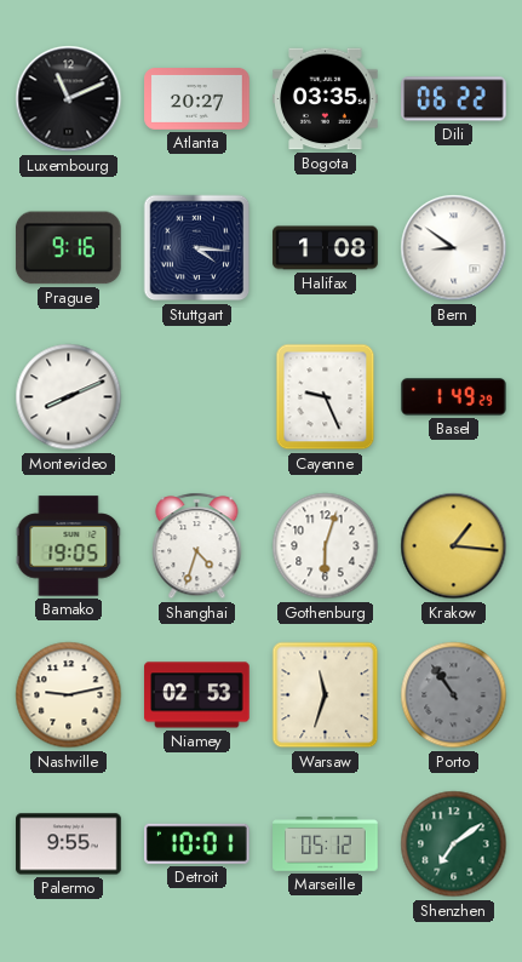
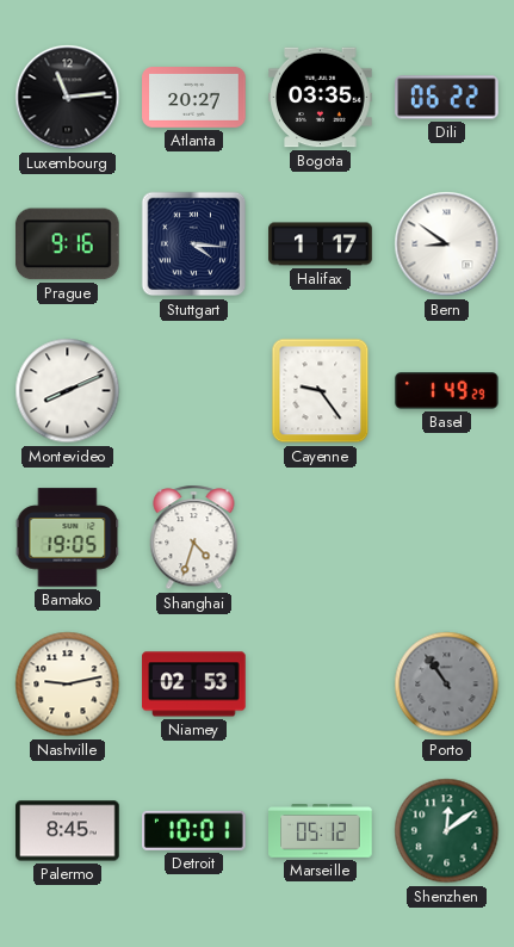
Luxembourg: 11:11 -> 11:14
Halifax: 1:08 -> 1:17
Cayenne: 9:26 -> 9:24
Gothenburg: 6:03 -> none
Krakow: 1:16 -> none
Warsaw: 11:33 -> none
Palermo: 9:55 -> 8:45
Shenzhen: 7:09 -> 12:09
